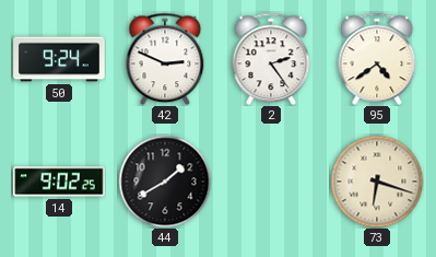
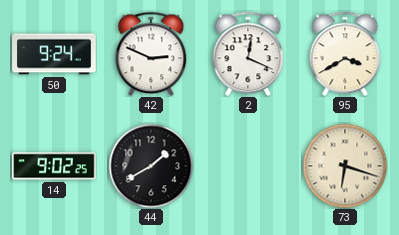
2: 2:24 -> 12:19
95: 4:39 -> 3:40
